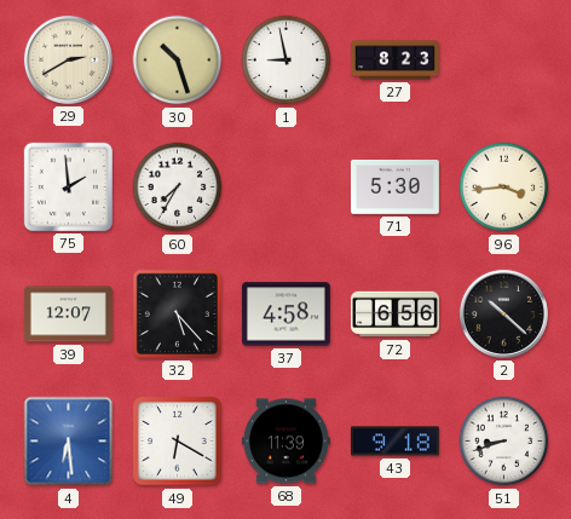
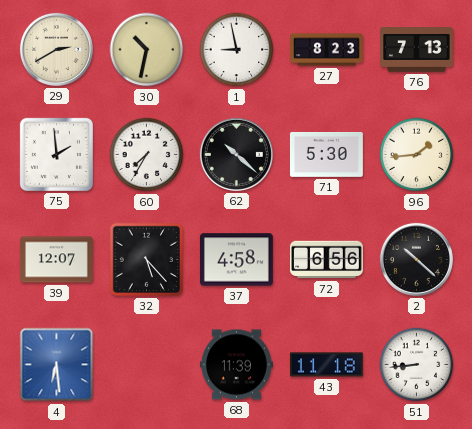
30: 10:27 -> 10:32
76: none -> 7:13
62: none -> 10:22
96: 3:44 -> 1:44
49: 6:20 -> none
43: 9:18 -> 11:18
51: 8:42 -> 8:44
